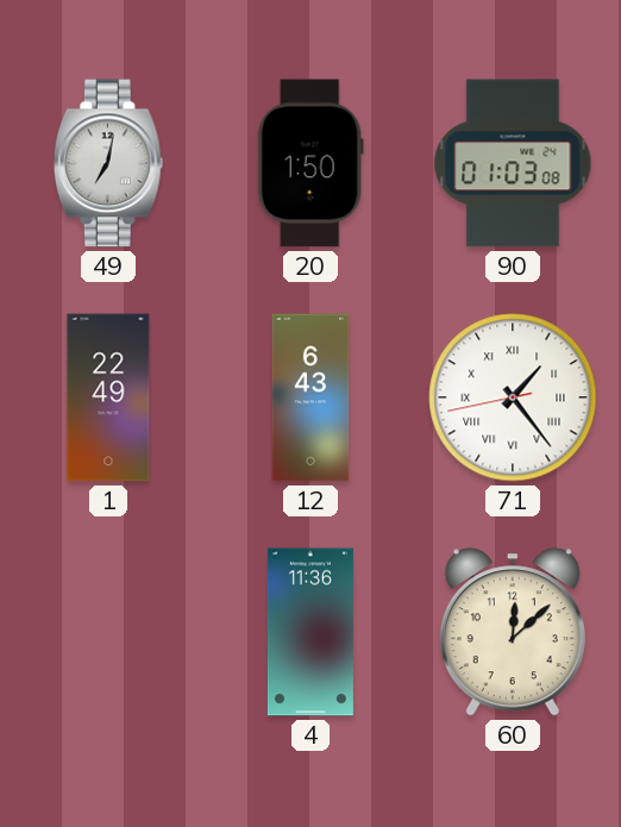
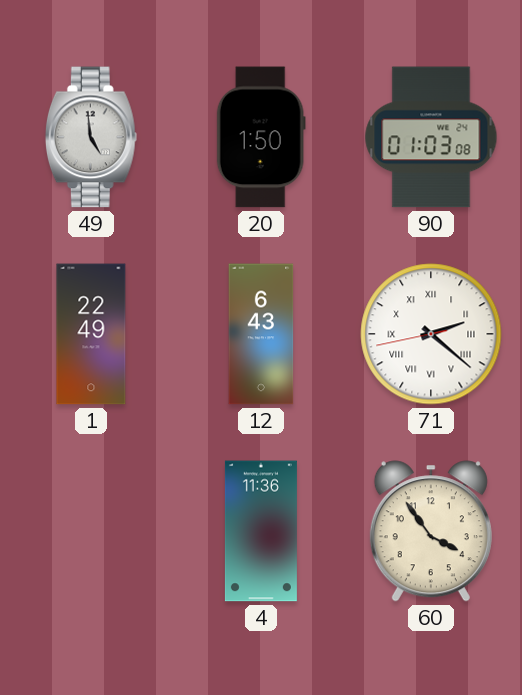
49: 7:02 -> 4:59
71: 1:23 -> 2:21
60: 12:08 -> 3:54
